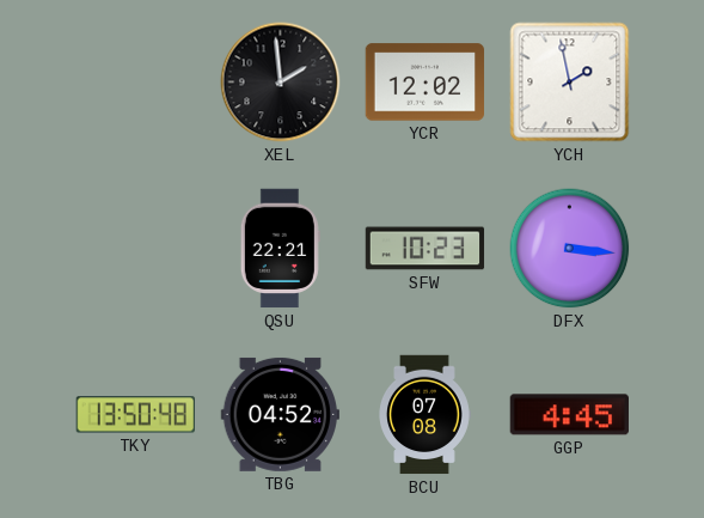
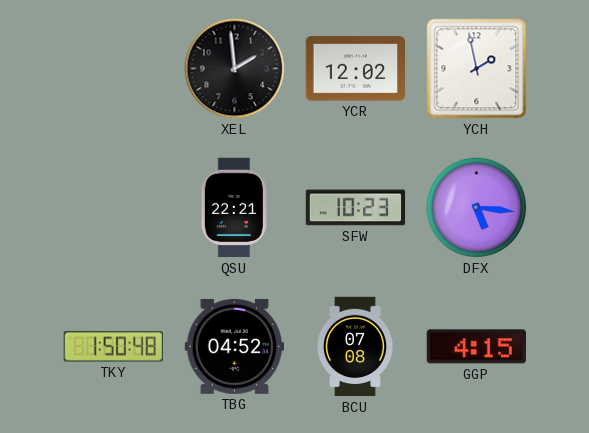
DFX: 3:16 -> 5:16
TKY: 13:50 -> 1:50
GGP: 4:45 -> 4:15
